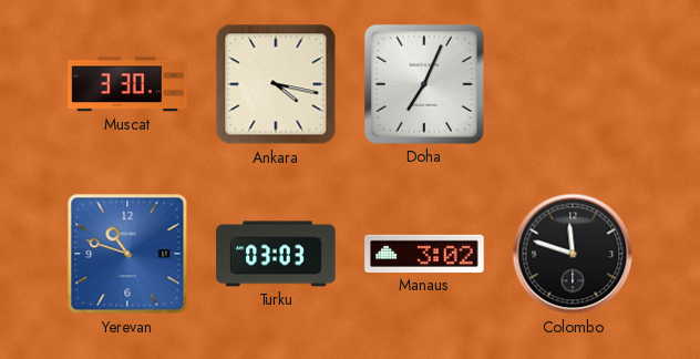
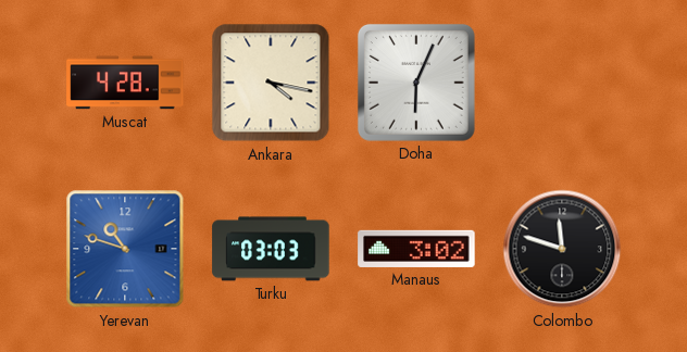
Muscat: 3:30 -> 4:28
Doha: 7:04 -> 6:04
